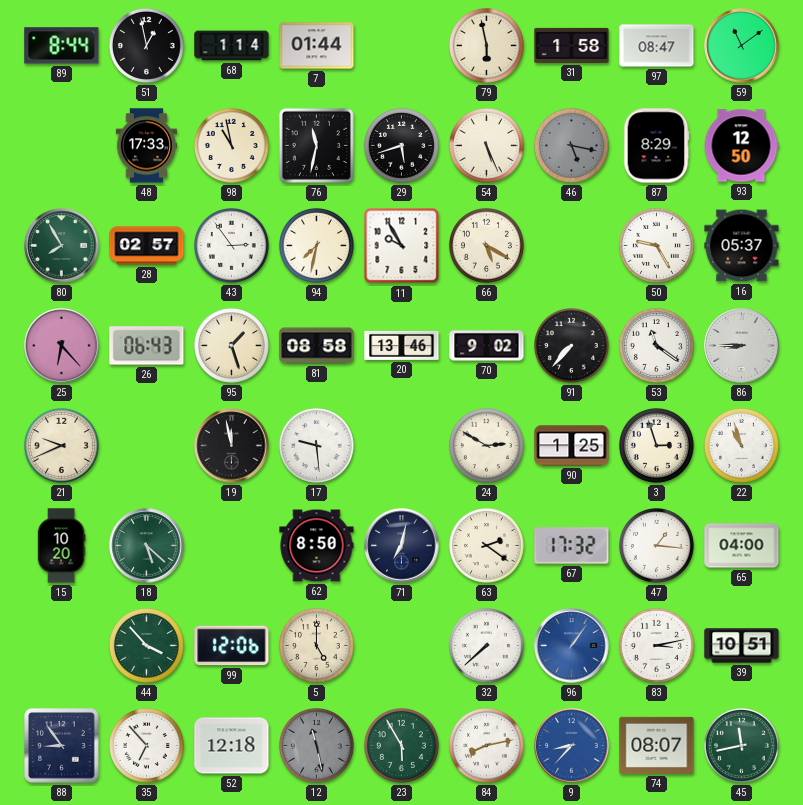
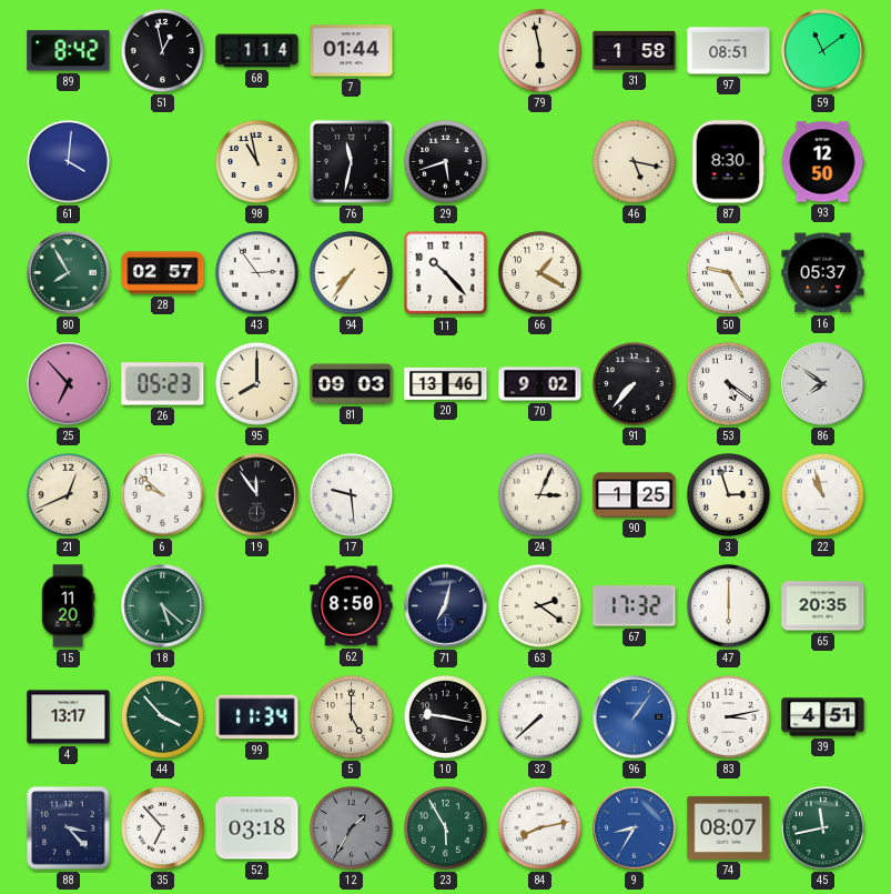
89: 8:44 -> 8:42
97: 08:47 -> 08:51
61: none -> 4:01
48: 17:33 -> none
54: 5:26 -> none
46 dial: grey -> cream
87: 8:29 -> 8:30
94: 7:32 -> 7:36
11: 9:55 -> 10:23
66: 5:20 -> 1:20
25: 6:23 -> 6:53
26: 06:43 -> 05:23
95: 1:27 -> 8:00
81: 08:58 -> 09:03
53: 11:21 -> 5:21
86: 8:45 -> 7:51
21: 9:41 -> 12:41
6: none -> 9:52
19: 11:58 -> 11:54
24: 2:50 -> 3:04
15: 10:20 -> 11:20
47: 1:16 -> 6:00
65: 04:00 -> 20:35
4: none -> 13:17
99: 12:06 -> 11:34
10: none -> 9:17
39: 10:51 -> 4:51
88: 8:54 -> 3:23
52: 12:18 -> 03:18
12: 11:28 -> 1:35
9: 8:37 -> 8:35
